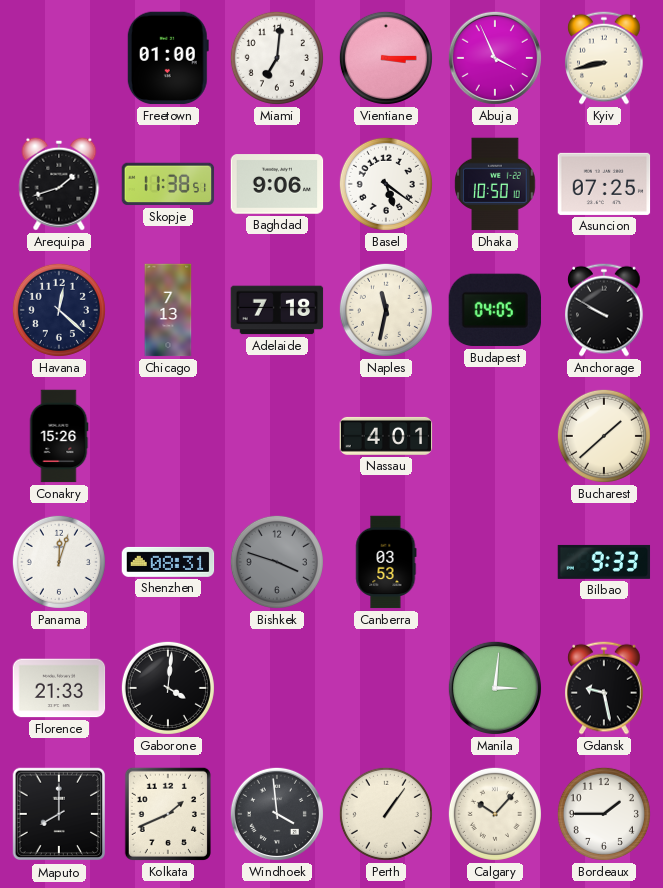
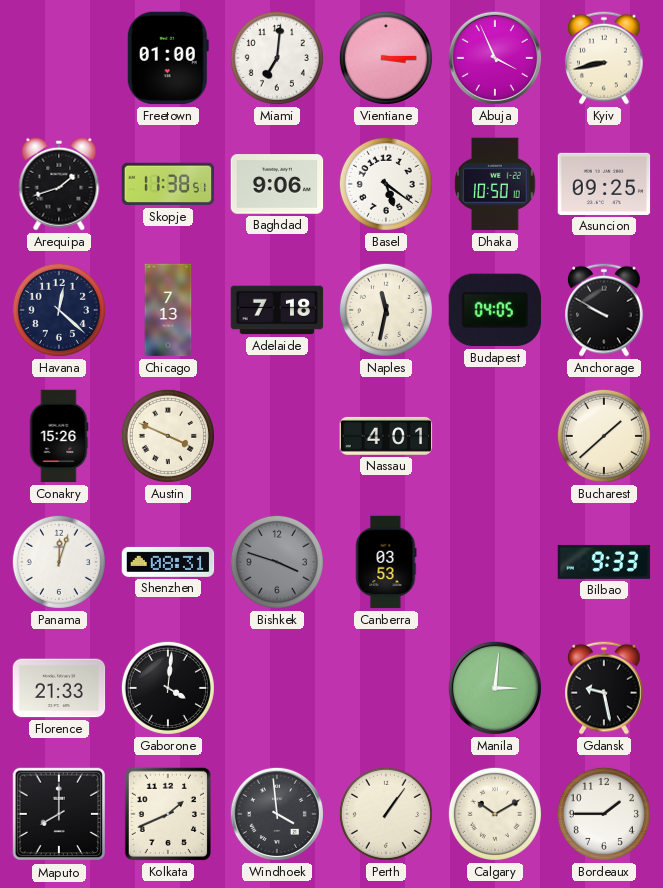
Asuncion: 07:25 -> 09:25
Austin: none -> 3:49
Calgary: 10:07 -> 10:10
